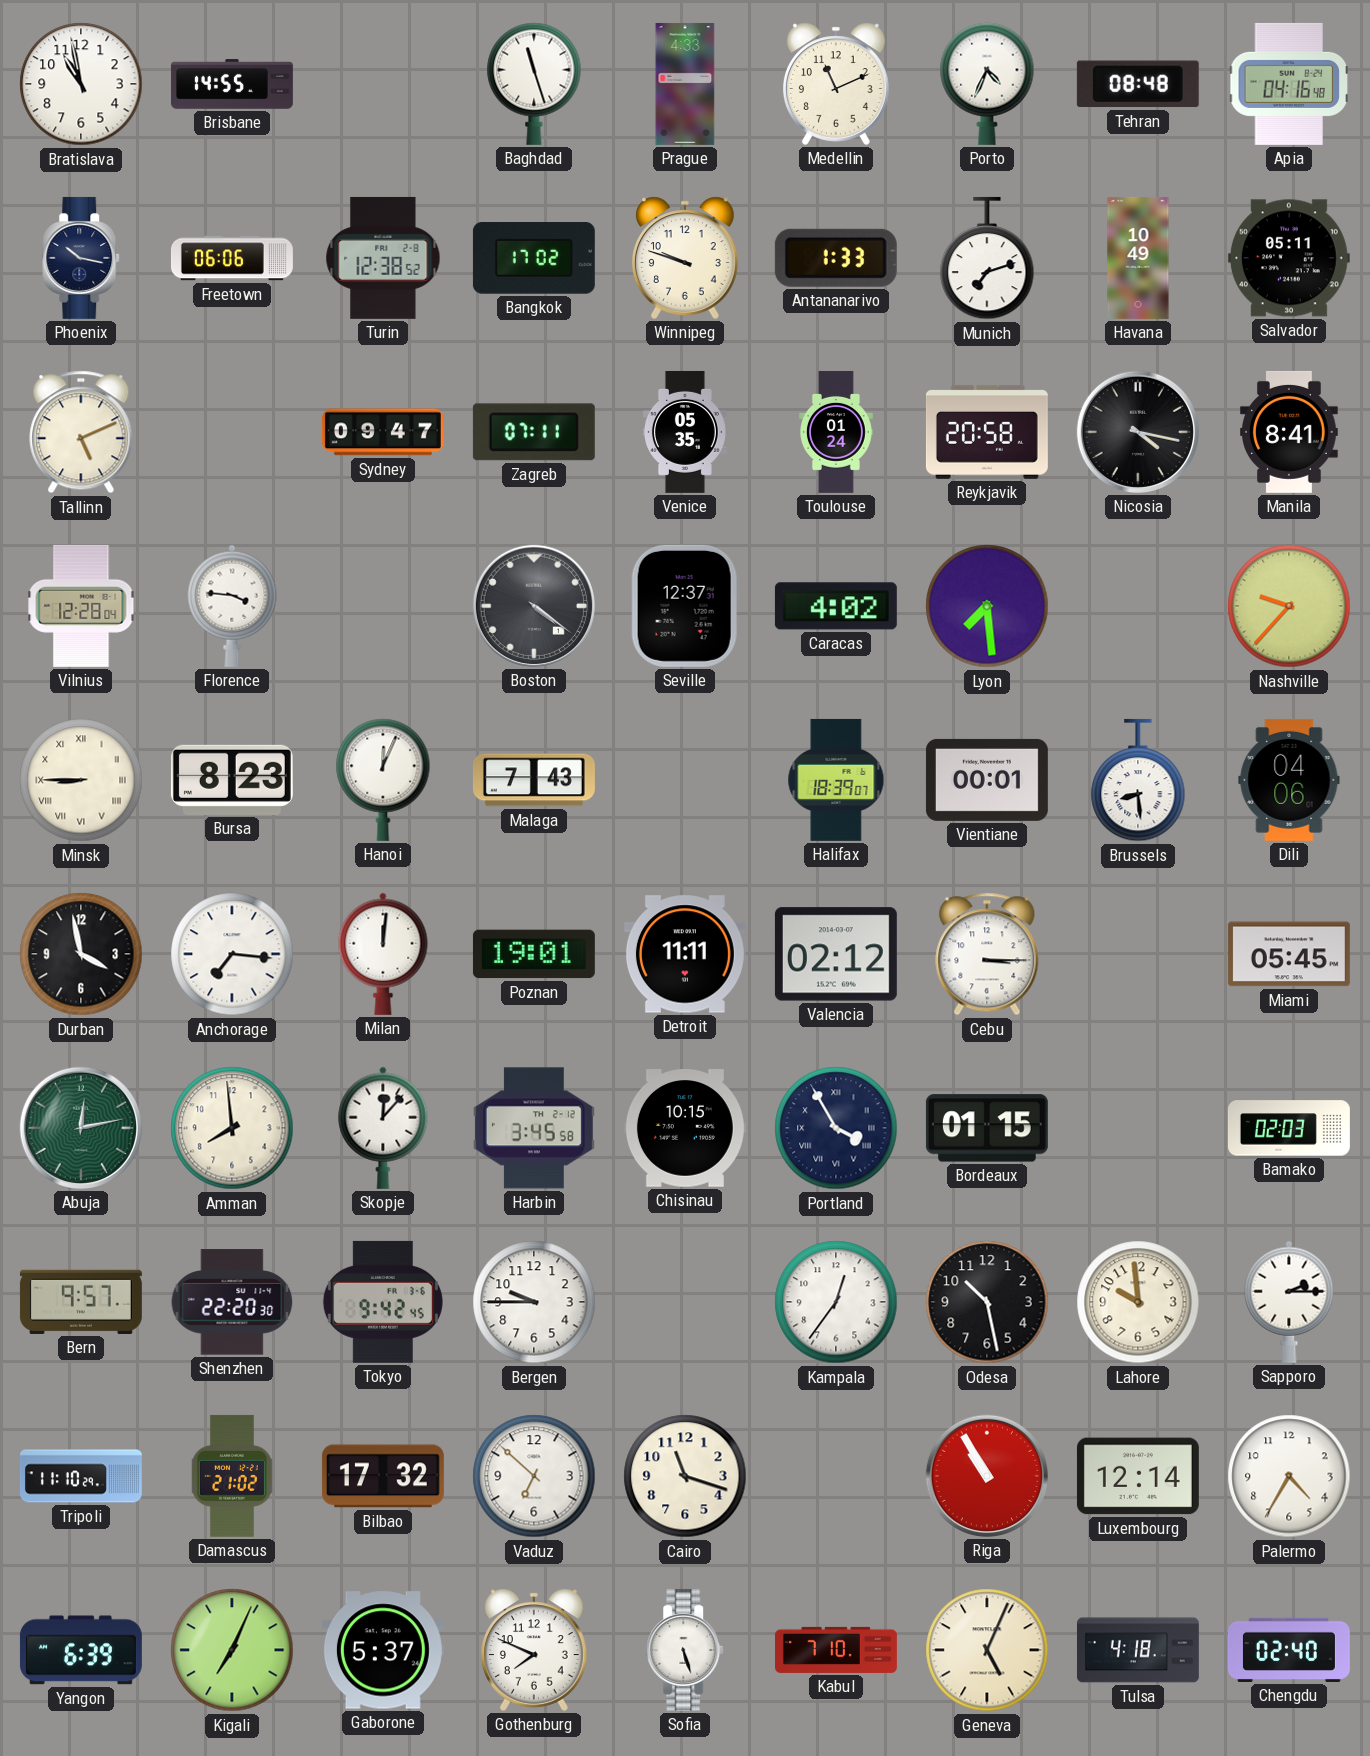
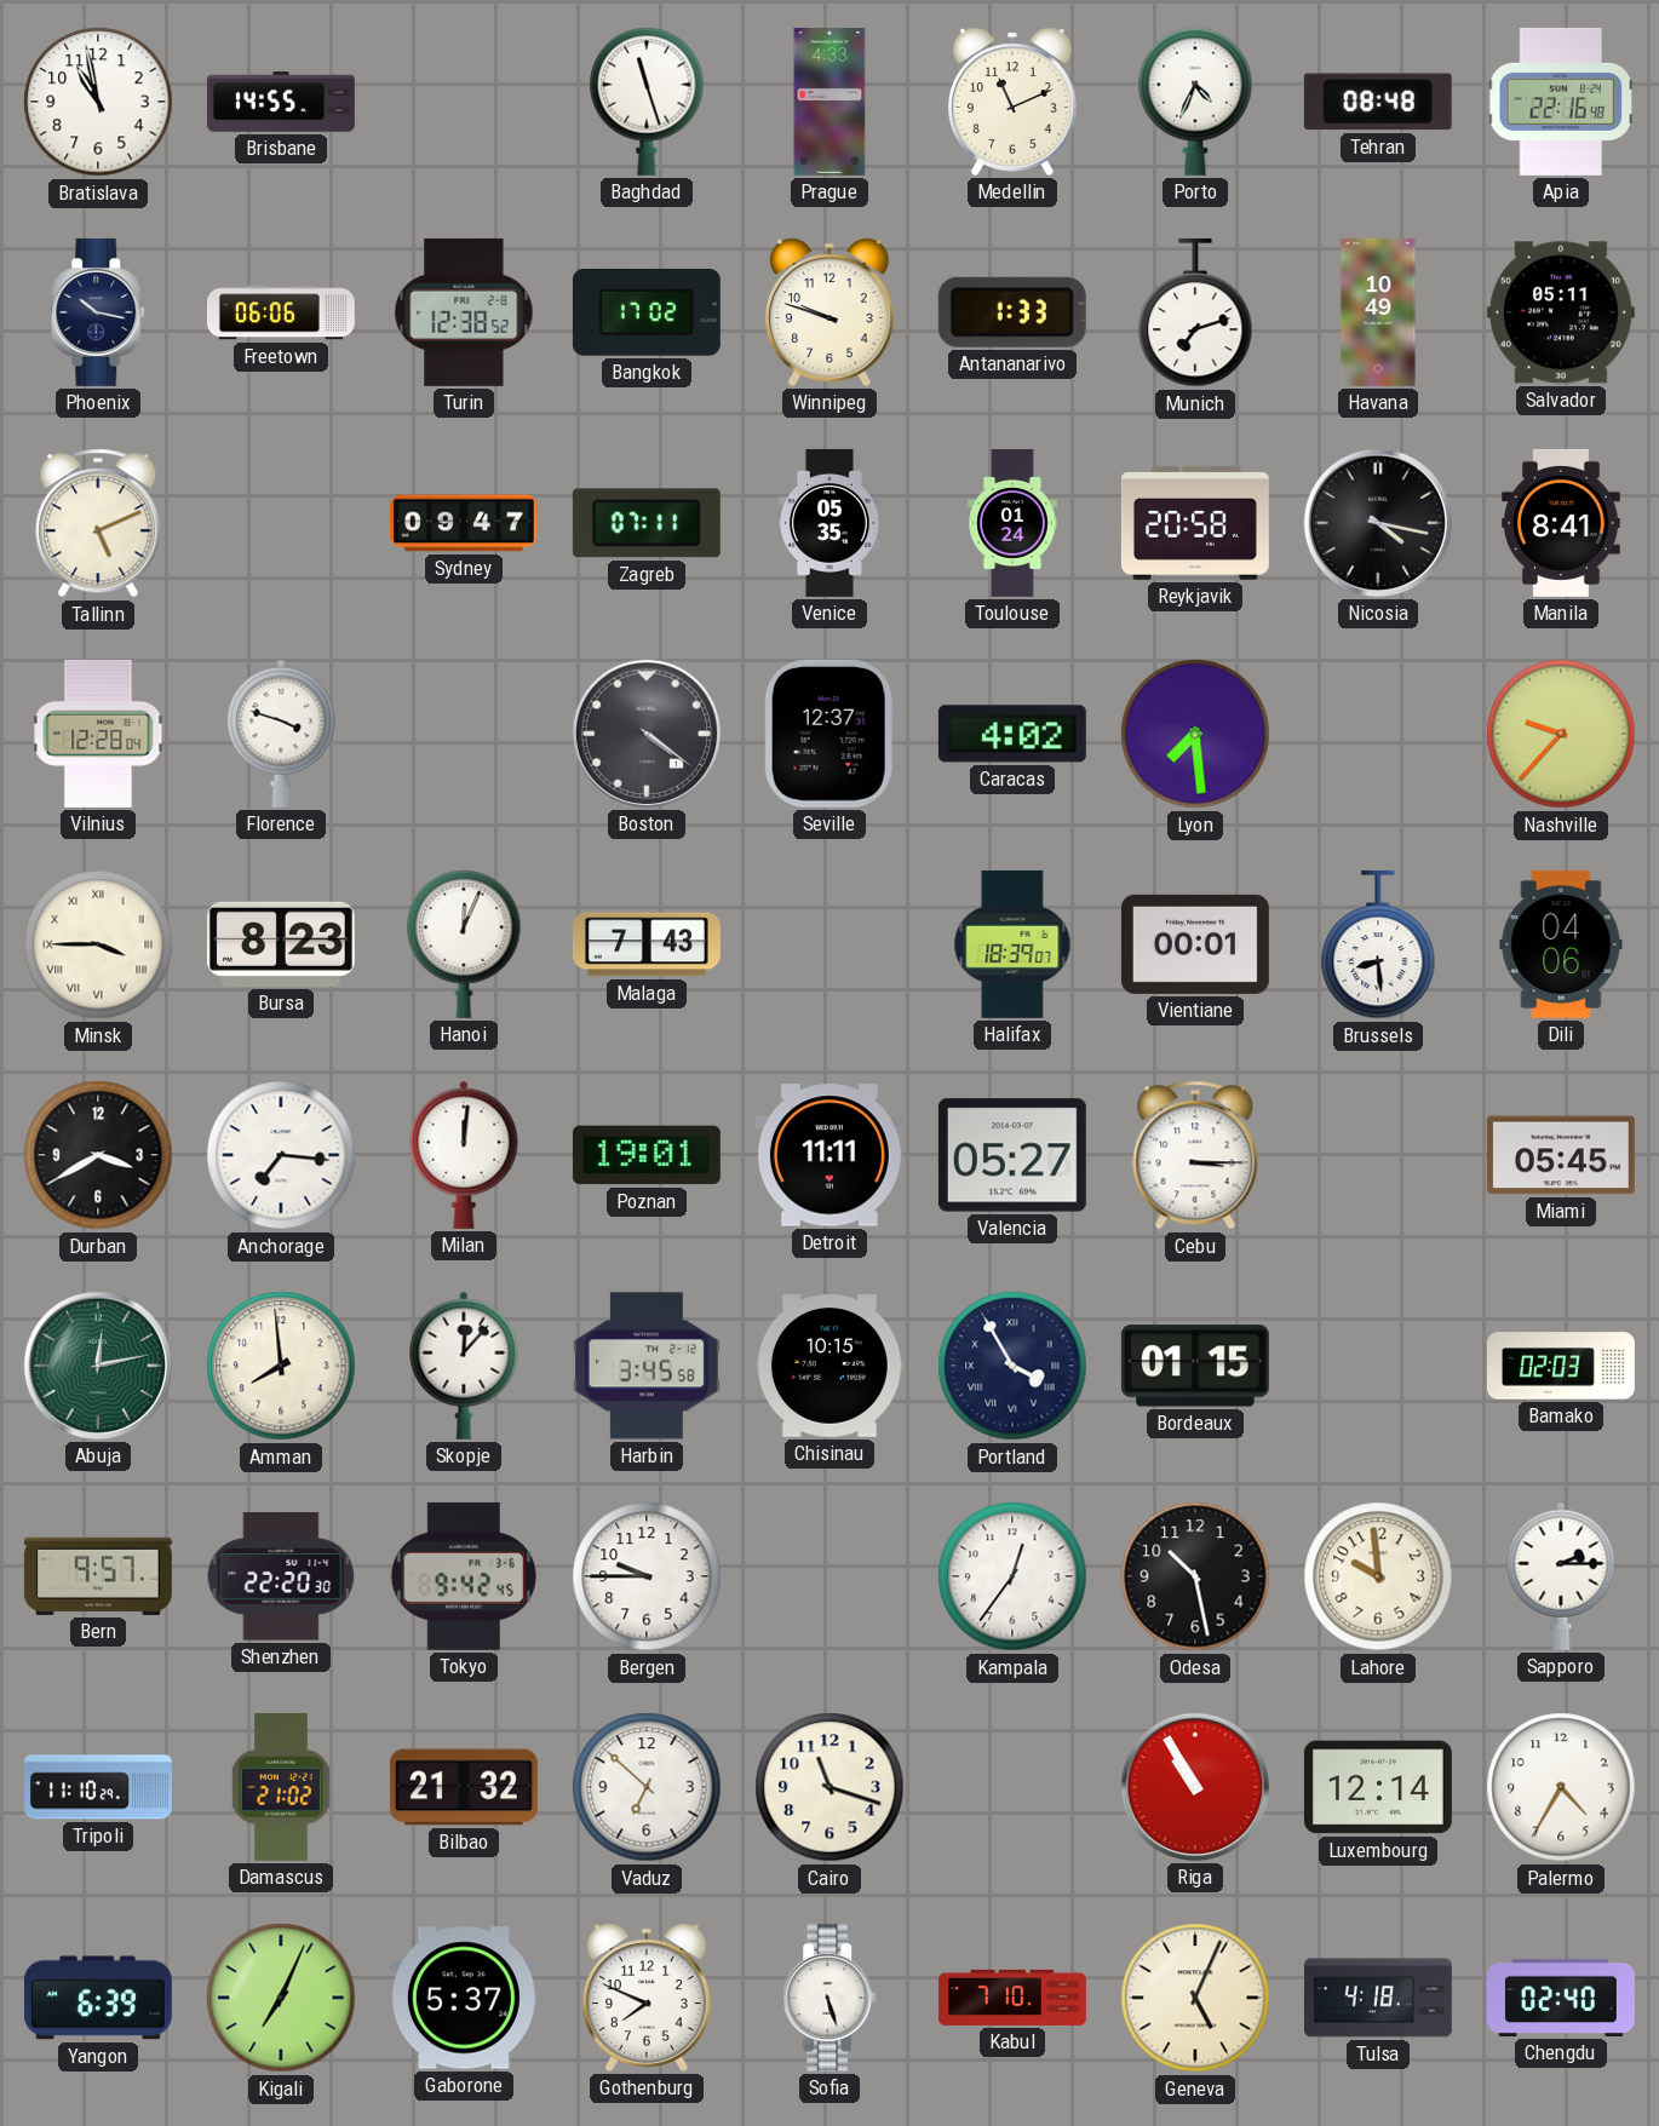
Apia: 04:16 -> 22:16
Florence: 3:46 -> 3:48
Minsk: 8:45 -> 3:45
Durban: 3:58 -> 3:40
Valencia: 02:12 -> 05:27
Bilbao: 17:32 -> 21:32
